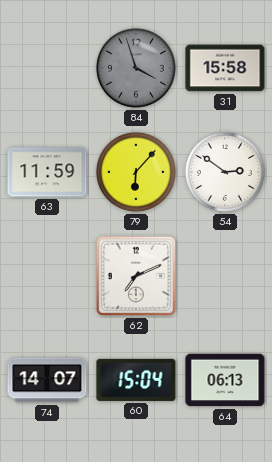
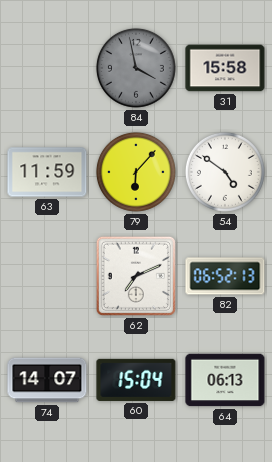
84: 3:57 -> 3:58
54: 2:51 -> 4:51
82: none -> 06:52
